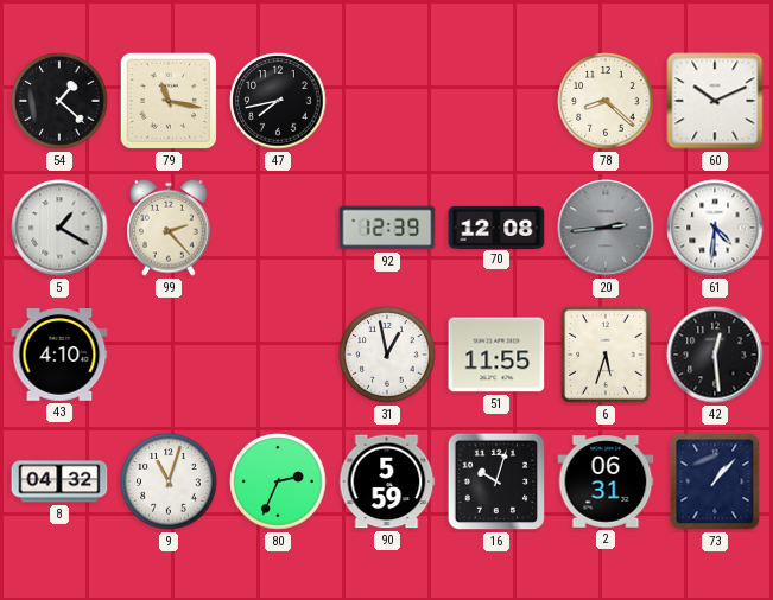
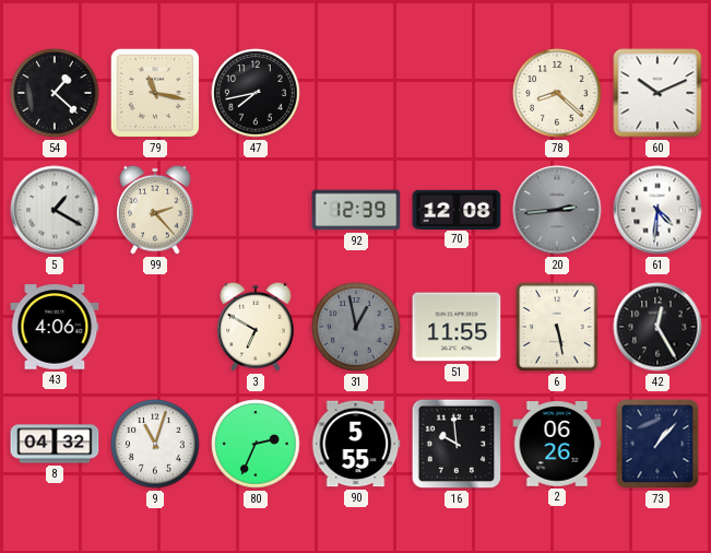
43: 4:10 -> 4:06
3: none -> 6:50
31 dial: white -> grey
6: 5:33 -> 5:28
42: 12:29 -> 12:25
90: 5:59 -> 5:55
16: 10:03 -> 9:59
2: 06:31 -> 06:26
